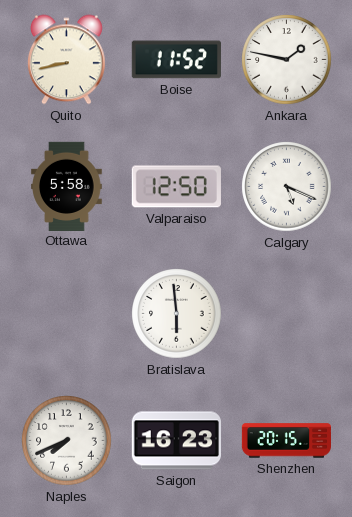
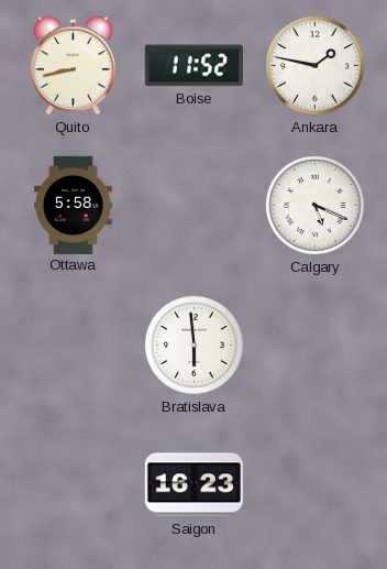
Valparaiso: 12:50 -> none
Naples: 7:41 -> none
Shenzhen: 20:15 -> none
